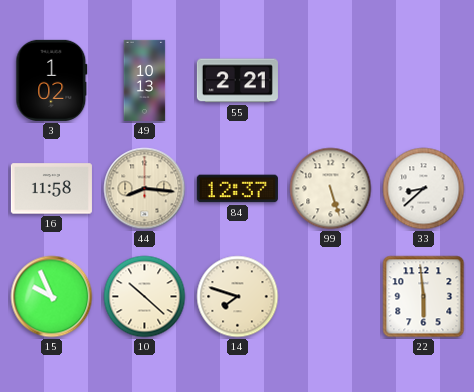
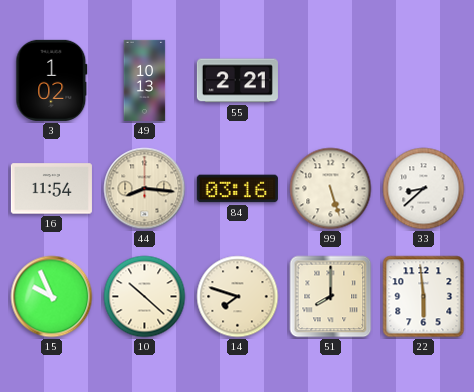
16: 11:58 -> 11:54
84: 12:37 -> 03:16
51: none -> 8:00
